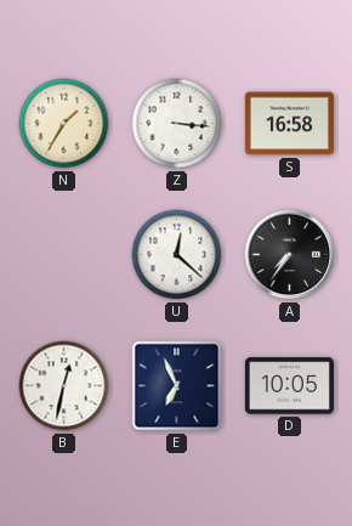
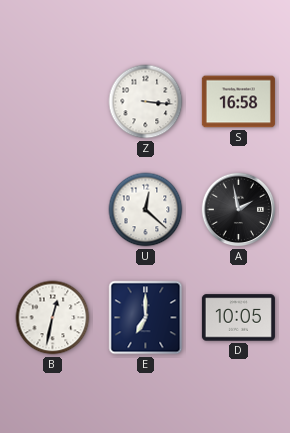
N: 1:35 -> none
A: 7:36 -> 1:58
E: 6:56 -> 7:00
